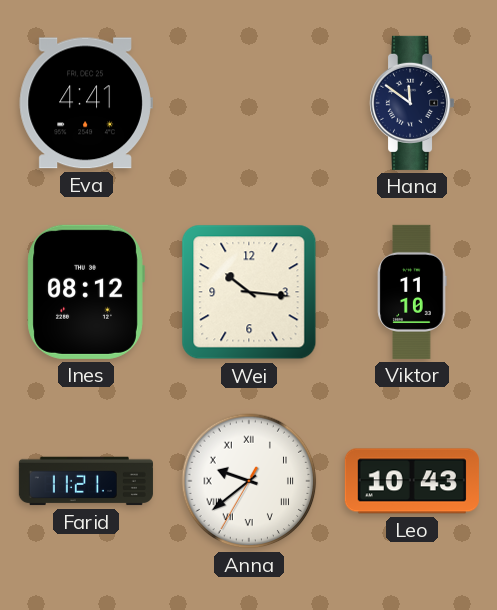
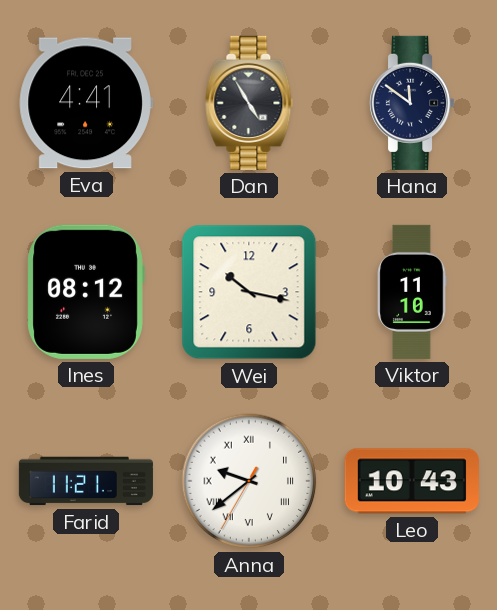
Dan: none -> 4:55
Wei: 10:16 -> 10:17
